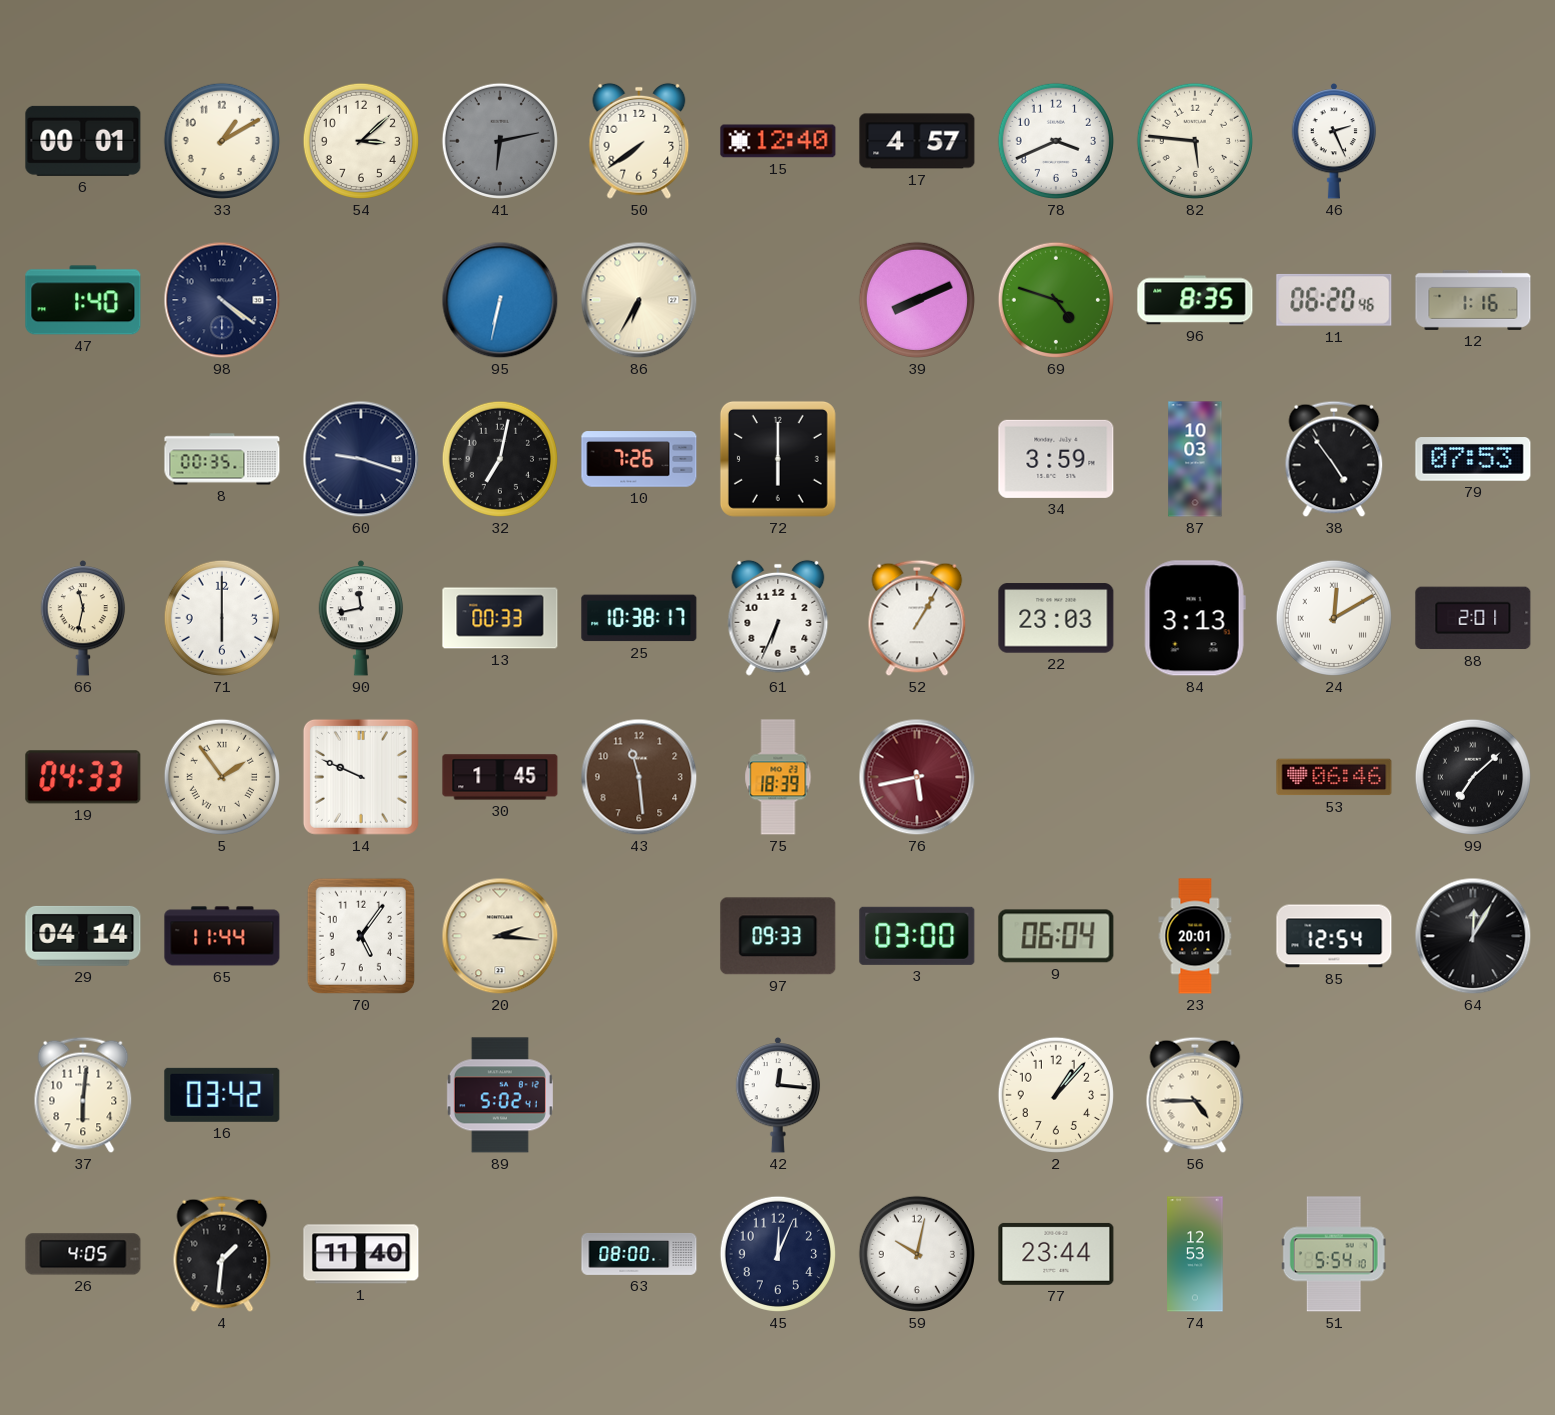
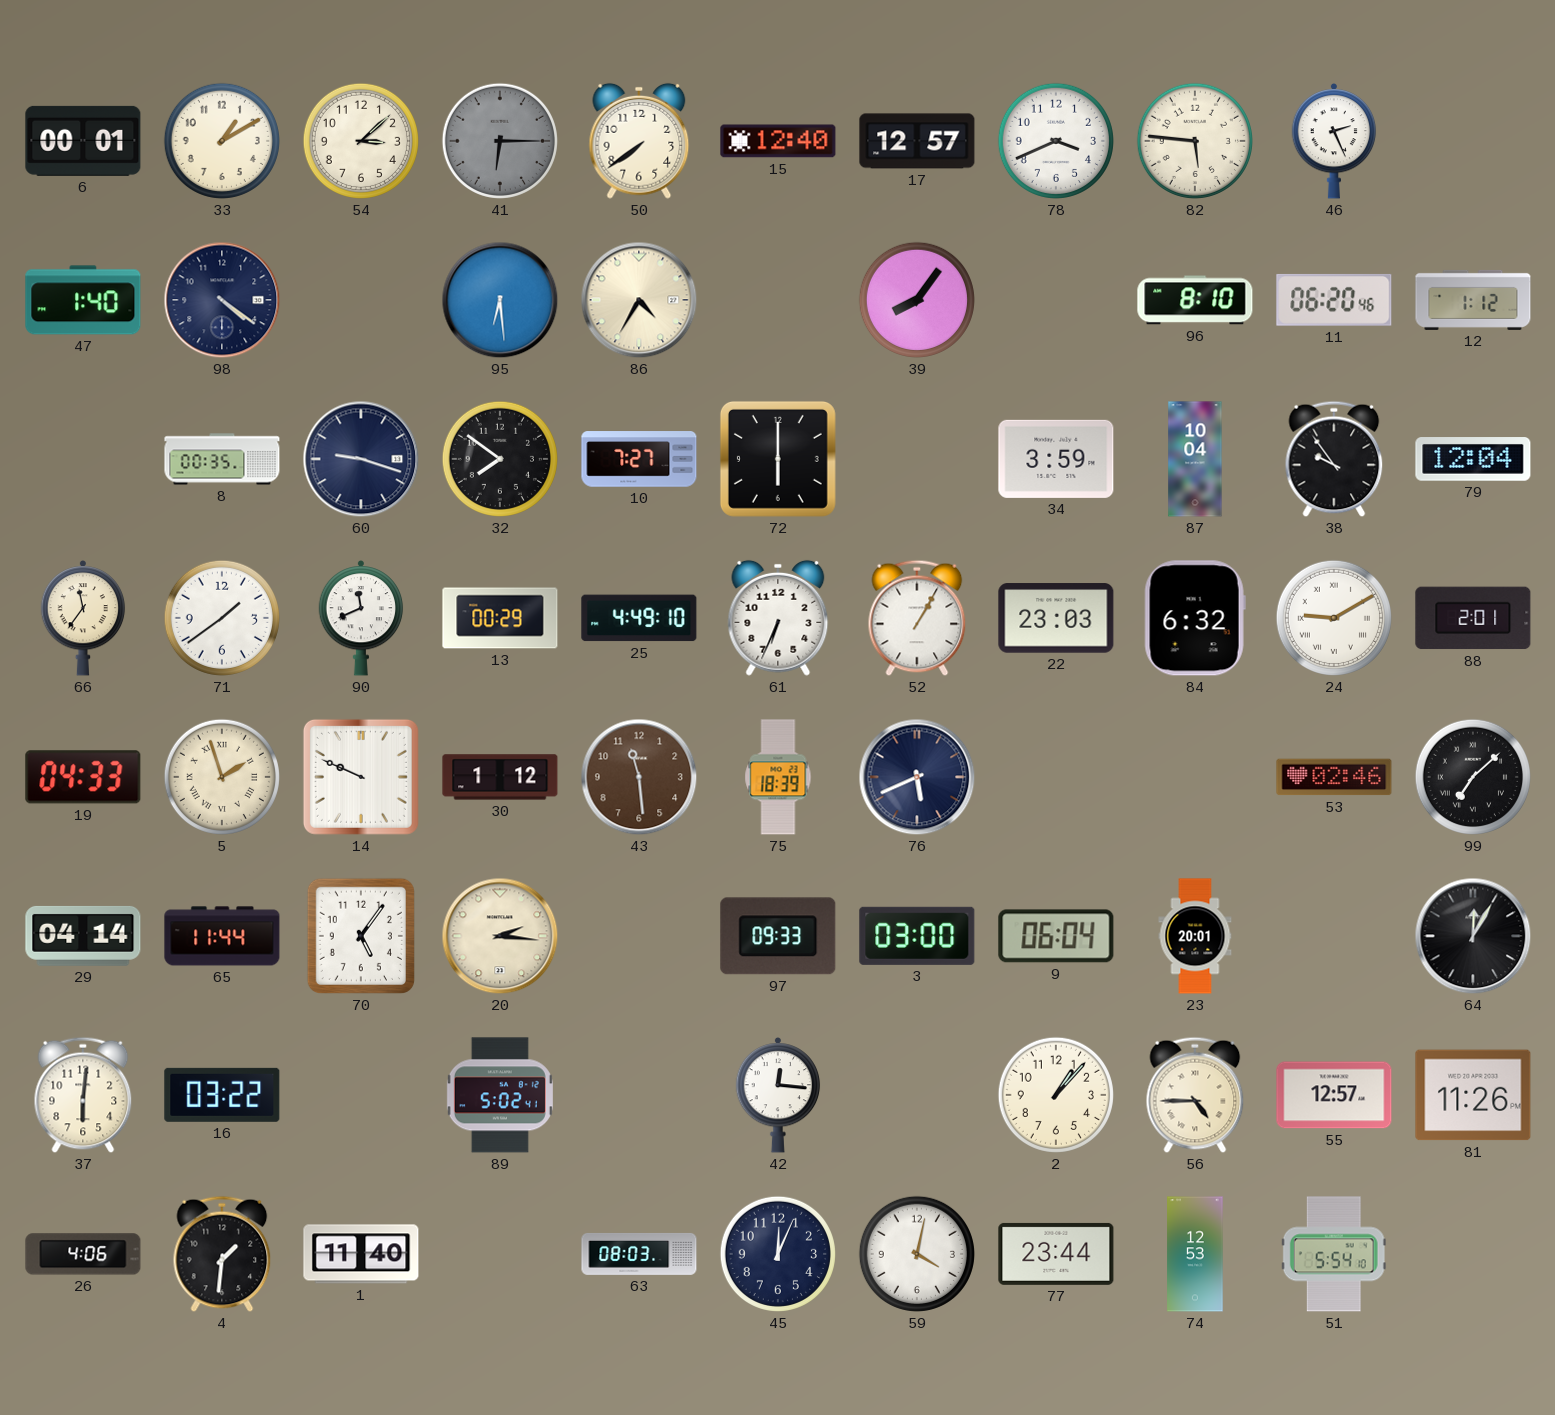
41: 6:13 -> 6:15
17: 4:57 -> 12:57
95: 6:32 -> 6:29
86: 6:35 -> 4:35
39: 8:11 -> 8:06
69: 4:48 -> none
96: 8:35 -> 8:10
12: 1:16 -> 1:12
32: 7:02 -> 7:51
10: 7:26 -> 7:27
87: 10:03 -> 10:04
38: 4:54 -> 9:54
79: 07:53 -> 12:04
66: 11:32 -> 11:36
71: 6:00 -> 1:39
90: 11:43 -> 11:41
13: 00:33 -> 00:29
25: 10:38 -> 4:49
84: 3:13 -> 6:32
24: 12:10 -> 9:10
5: 1:54 -> 1:57
30: 1:45 -> 1:12
76: 5:43 -> 5:41
76 dial: burgundy -> navy
53: 06:46 -> 02:46
85: 12:54 -> none
16: 03:42 -> 03:22
55: none -> 12:57
81: none -> 11:26
26: 4:05 -> 4:06
63: 08:00 -> 08:03
59: 10:02 -> 4:02
